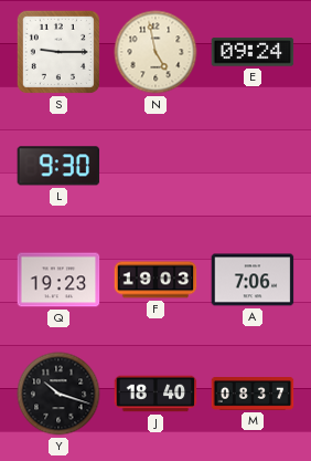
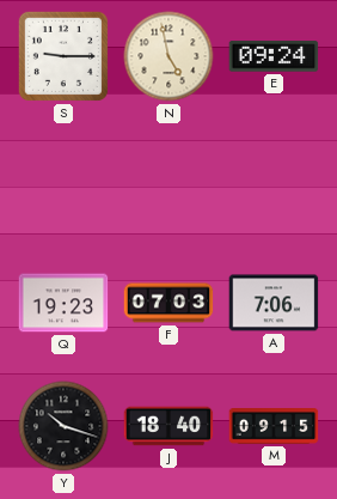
L: 9:30 -> none
F: 19:03 -> 07:03
M: 08:37 -> 09:15
